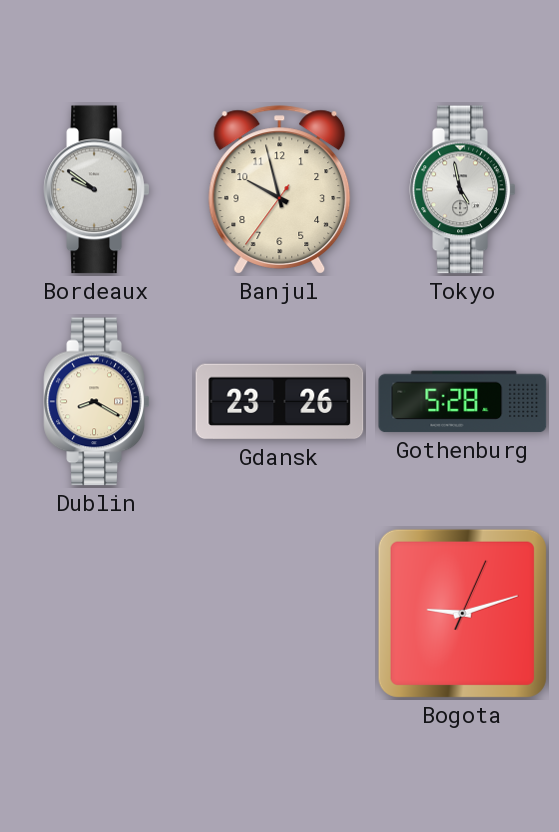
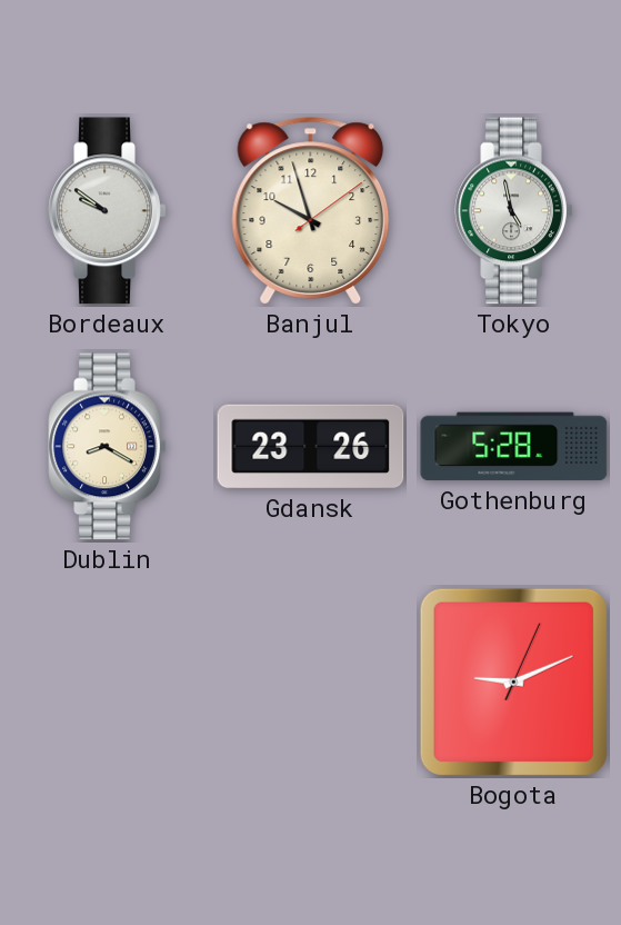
Banjul: 9:57:36 -> 9:57:09
Bogota: 9:12 -> 9:11
